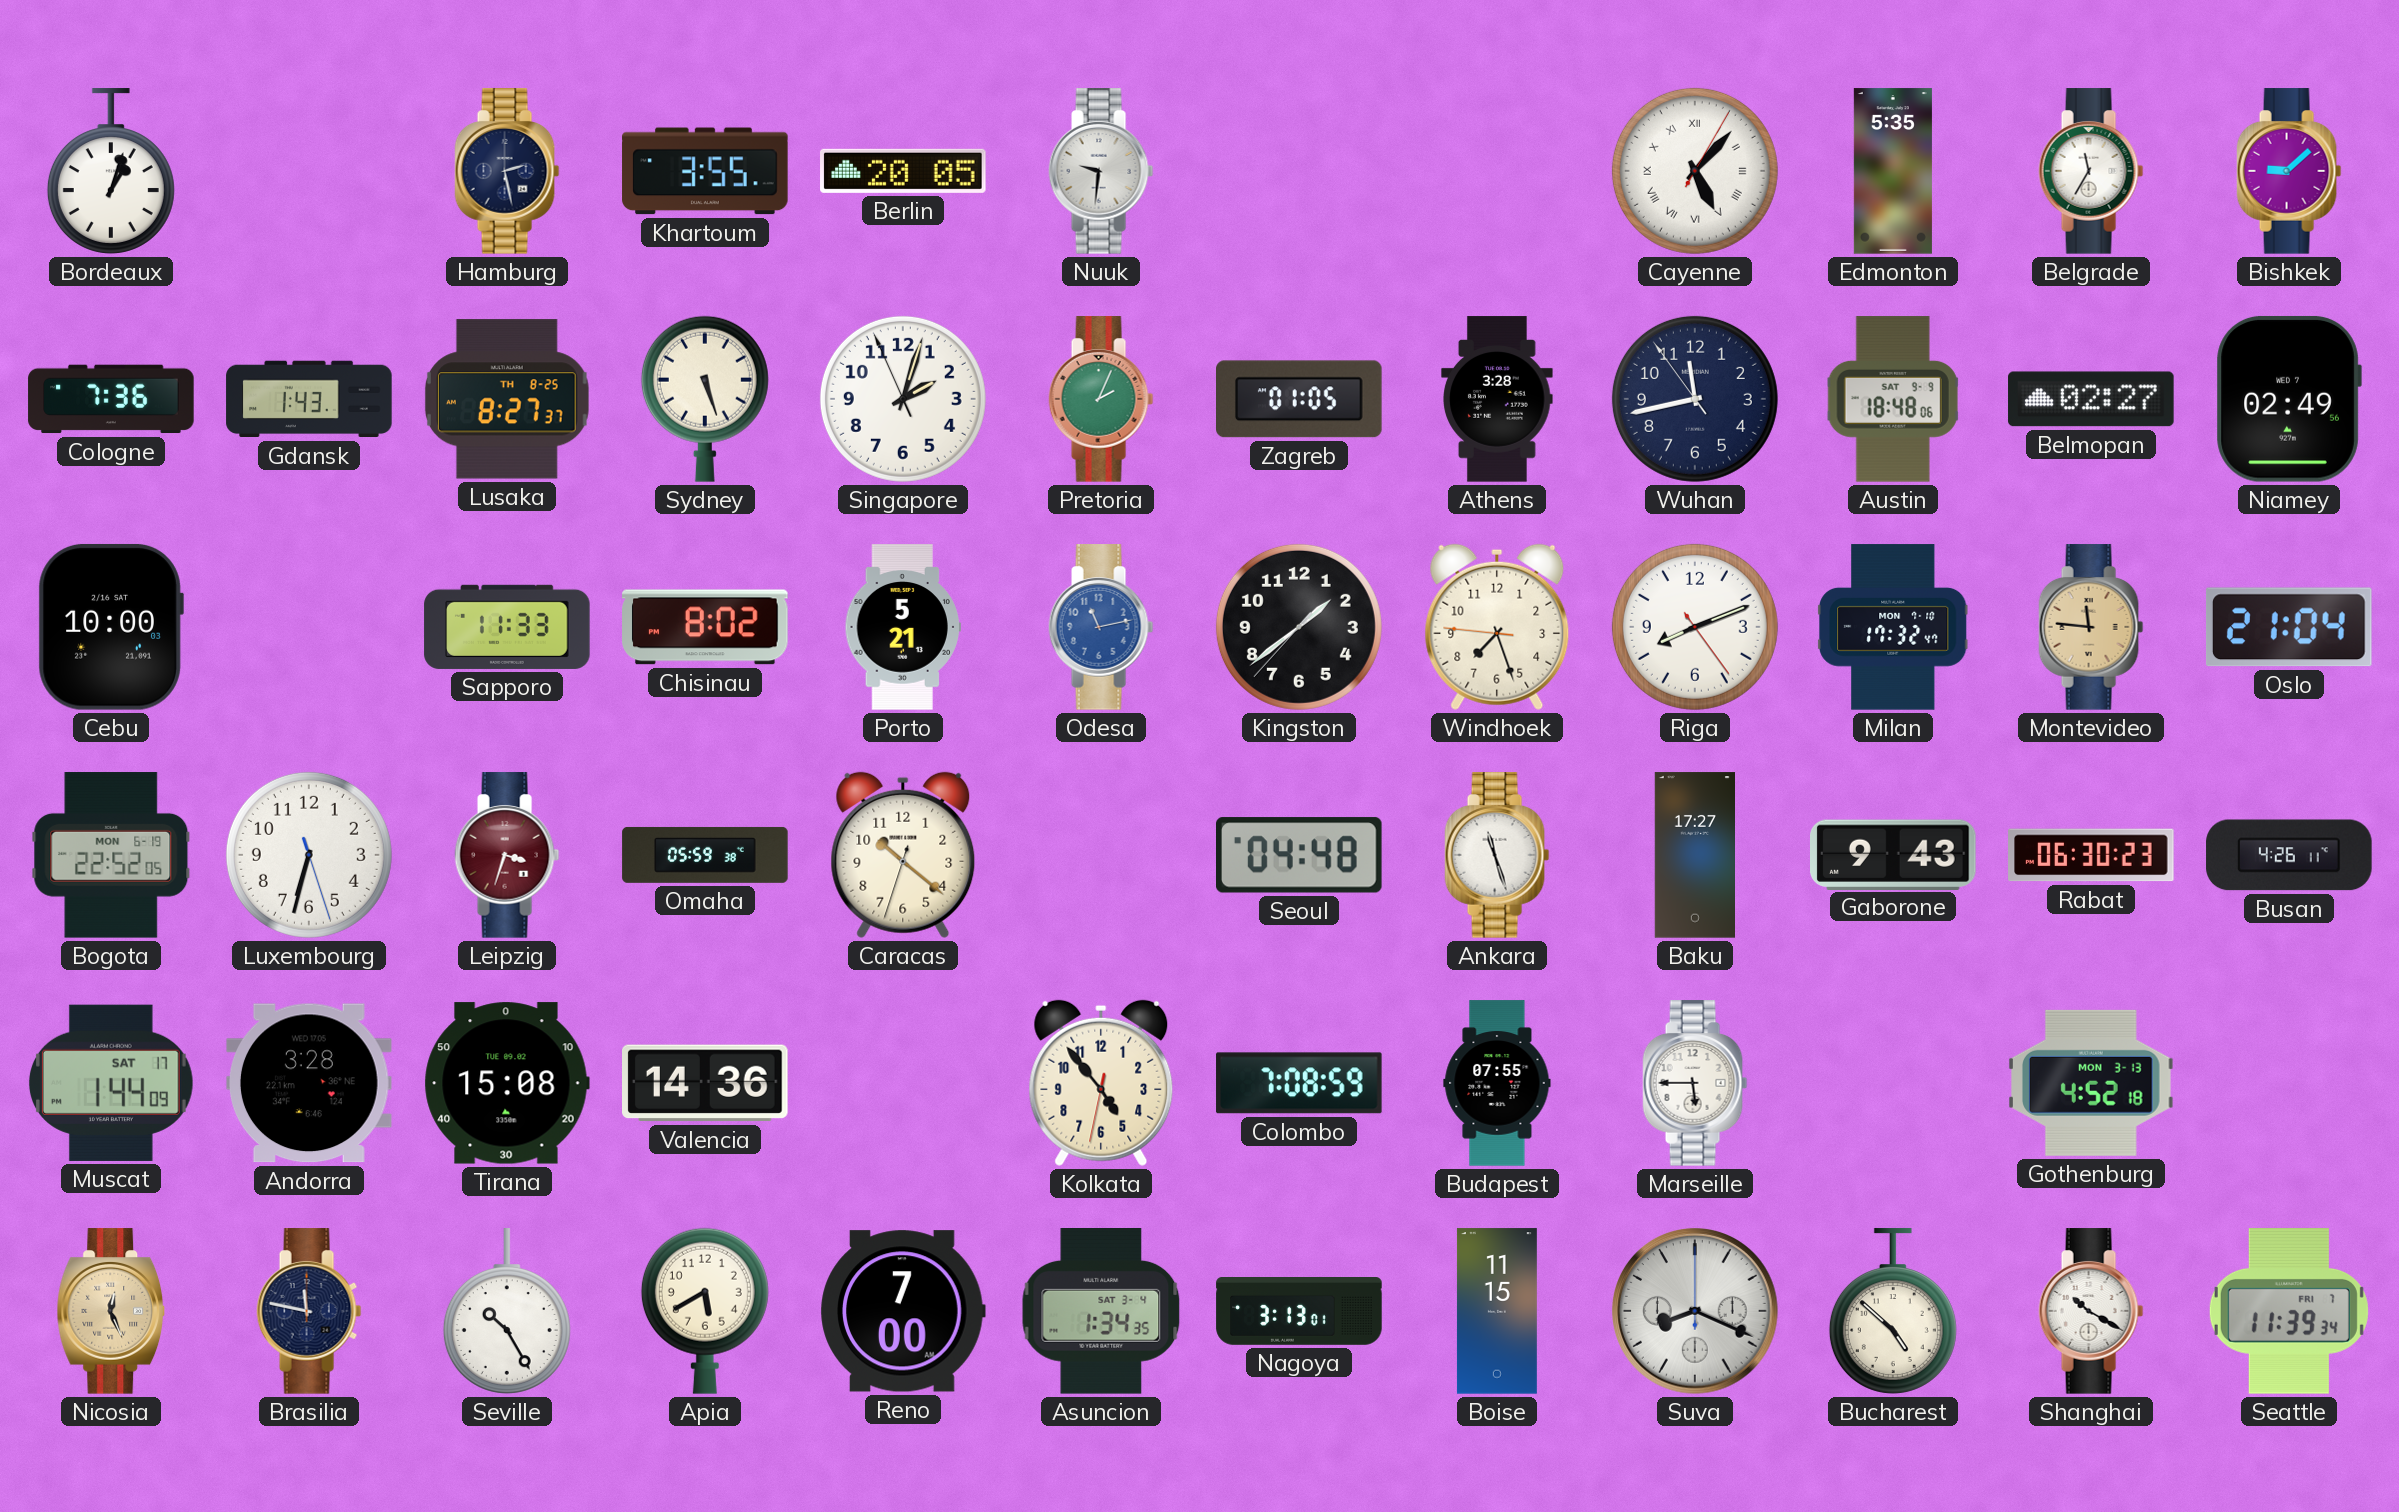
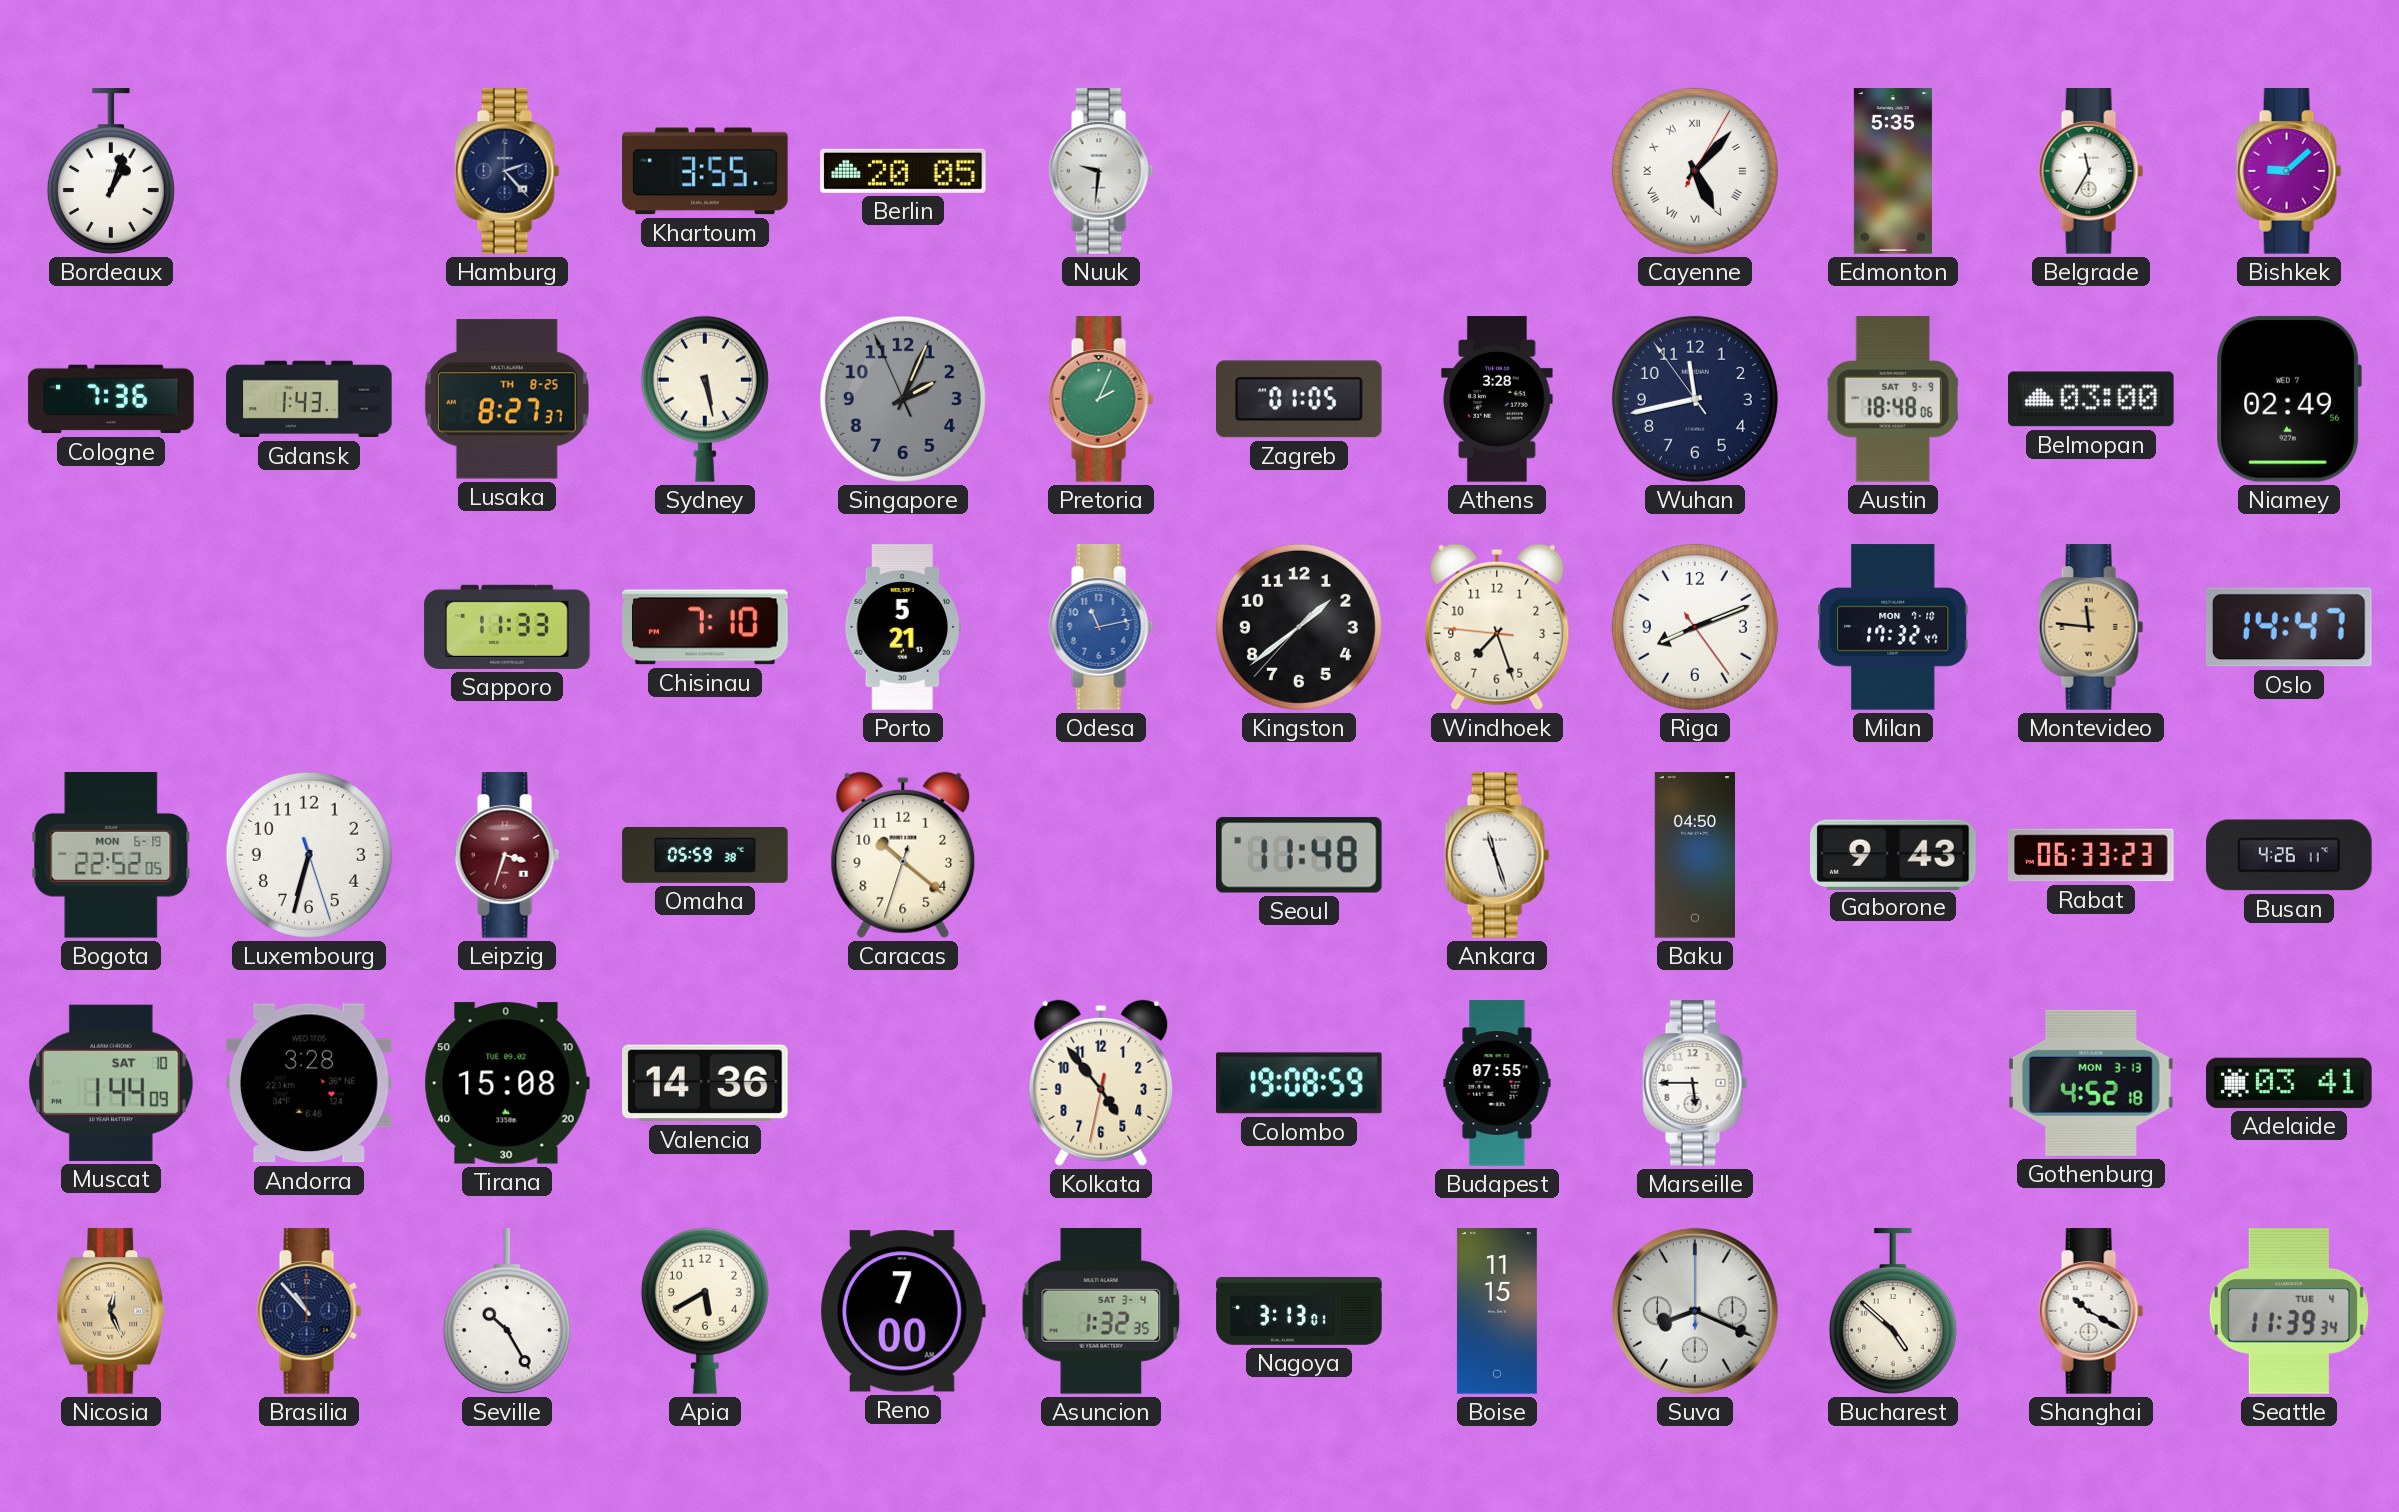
Hamburg: 2:28 -> 2:23
Sydney: 5:27 -> 5:28
Singapore: 2:02 -> 2:03
Singapore dial: white -> grey
Belmopan: 02:27 -> 03:00
Cebu: 10:00 -> none
Chisinau: 8:02 -> 7:10
Oslo: 21:04 -> 14:47
Seoul: 04:48 -> 11:48
Baku: 17:27 -> 04:50
Rabat: 06:30 -> 06:33
Muscat date: SAT 17 -> SAT 10
Colombo: 7:08 -> 19:08
Adelaide: none -> 03:41
Brasilia: 11:47 -> 10:53
Asuncion: 1:34 -> 1:32
Seattle date: FRI 7 -> TUE 4
